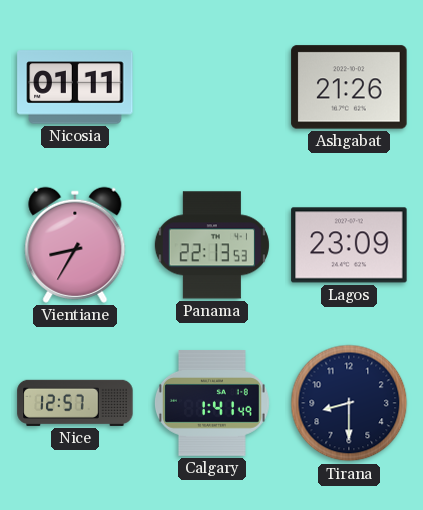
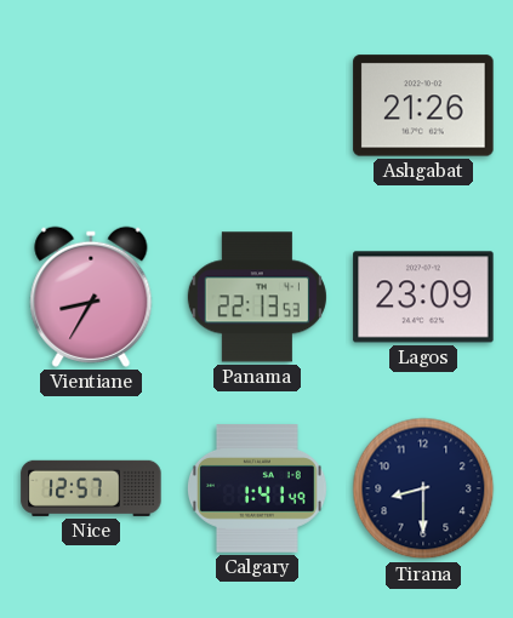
Nicosia: 01:11 -> none
